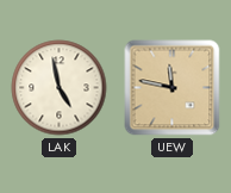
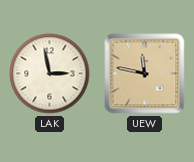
LAK: 4:58 -> 2:58
